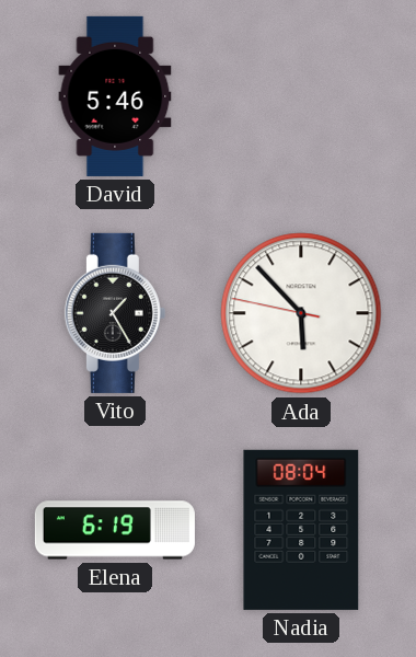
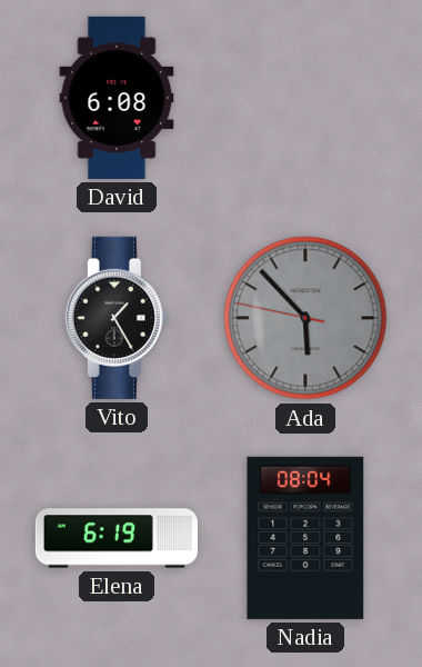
David: 5:46 -> 6:08
Ada dial: white -> grey
